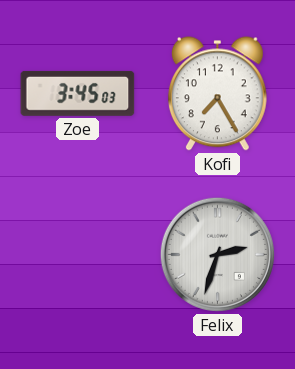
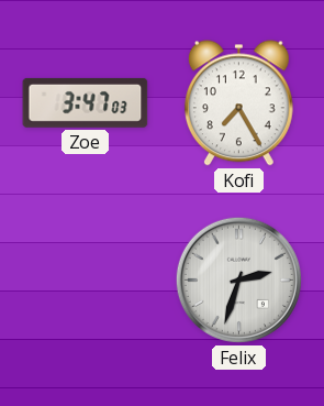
Zoe: 3:45 -> 3:47
